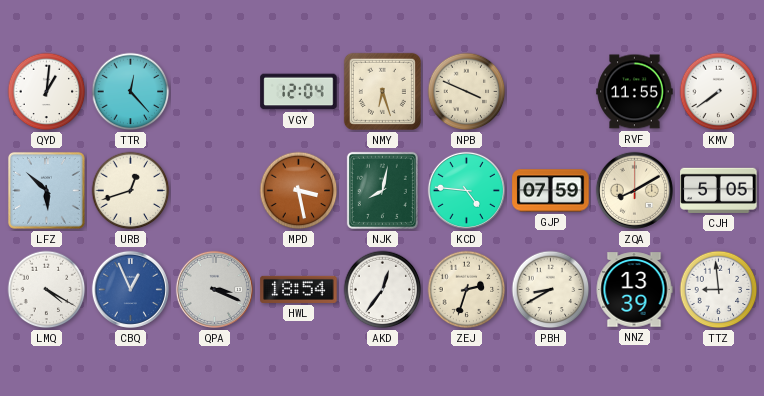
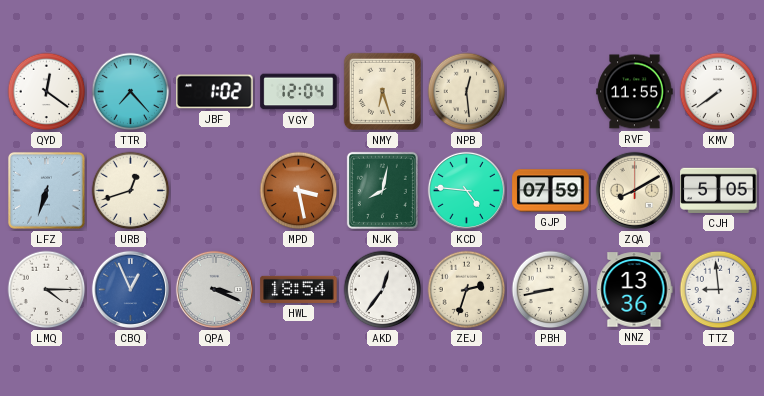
QYD: 1:01 -> 12:21
TTR: 12:23 -> 7:23
JBF: none -> 1:02
NPB: 3:49 -> 12:29
LFZ: 5:52 -> 6:33
LMQ: 4:20 -> 4:15
PBH: 8:40 -> 8:43
NNZ: 13:39 -> 13:36
